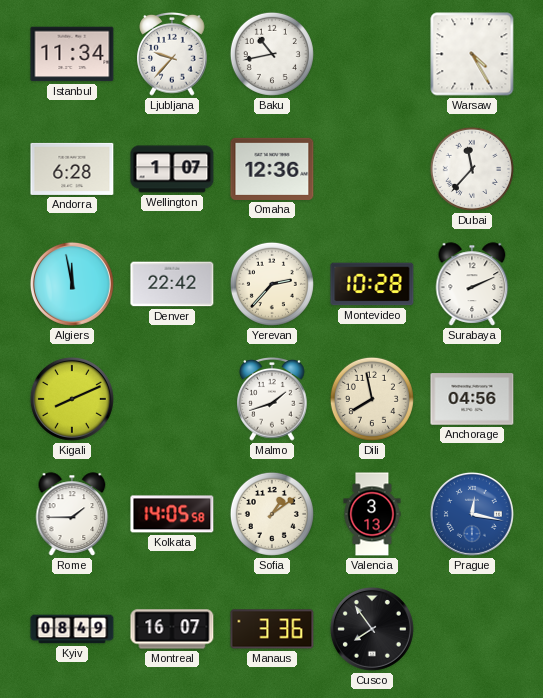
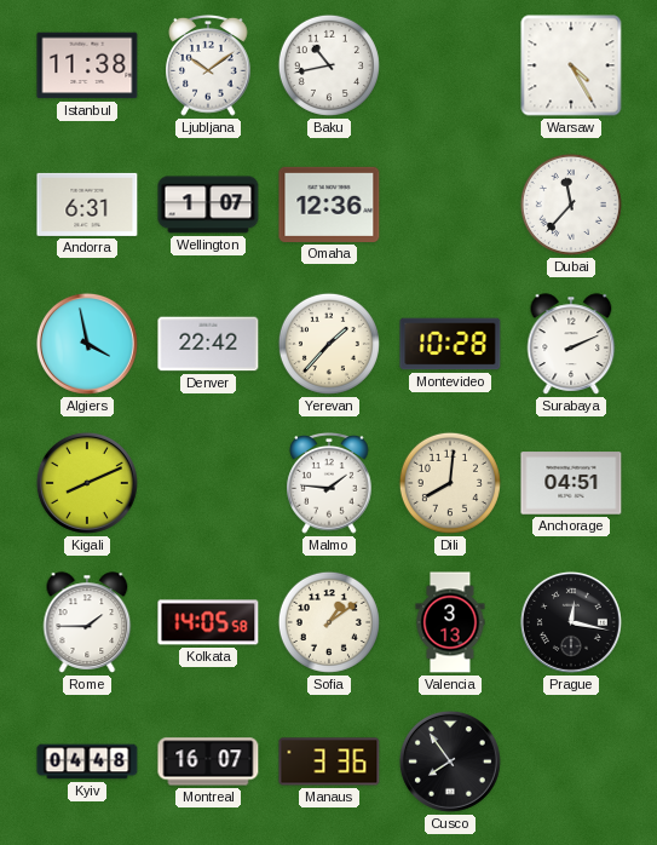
Istanbul: 11:34 -> 11:38
Ljubljana: 9:37 -> 10:09
Andorra: 6:28 -> 6:31
Algiers: 11:58 -> 3:58
Yerevan: 2:37 -> 1:37
Malmo: 1:42 -> 1:46
Dili: 7:58 -> 8:01
Anchorage: 04:56 -> 04:51
Prague dial: blue -> black
Kyiv: 08:49 -> 04:48
